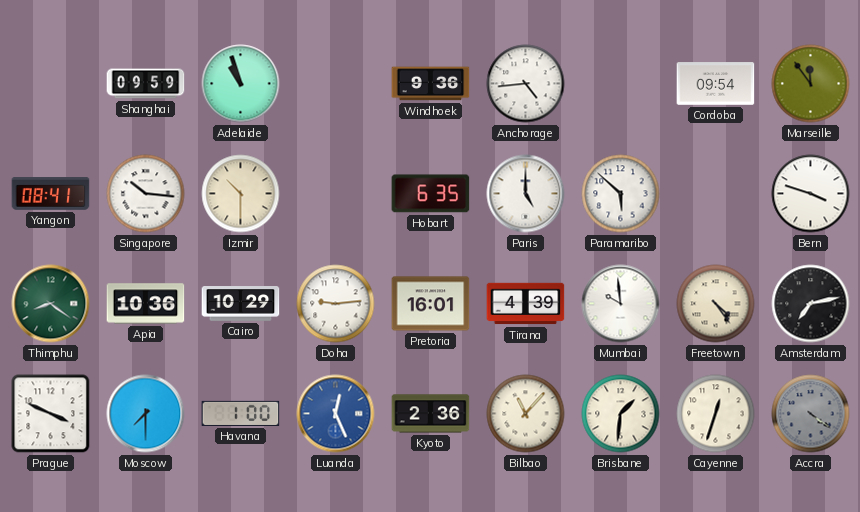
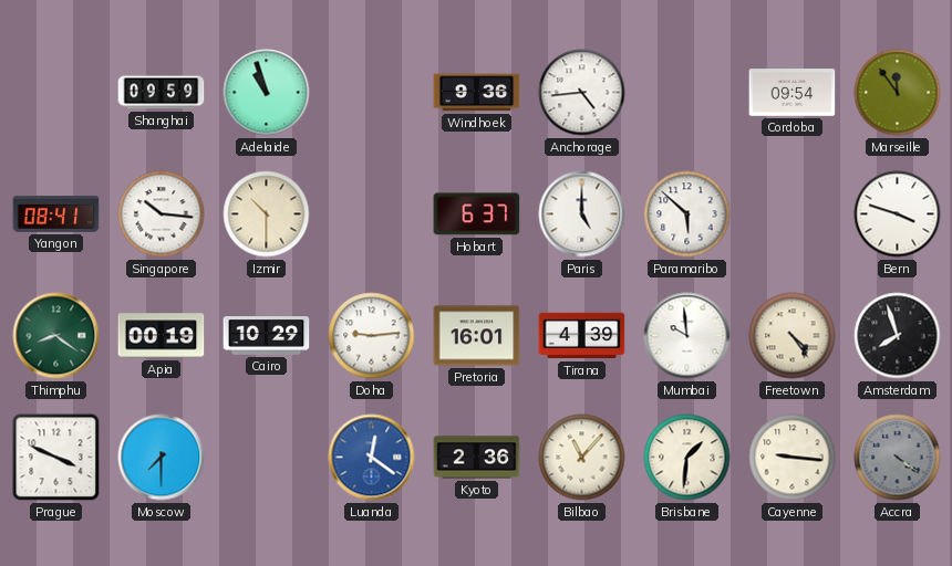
Hobart: 6:35 -> 6:37
Apia: 10:36 -> 00:19
Amsterdam: 7:13 -> 7:57
Havana: 1:00 -> none
Luanda: 12:26 -> 12:21
Cayenne: 12:33 -> 9:16
